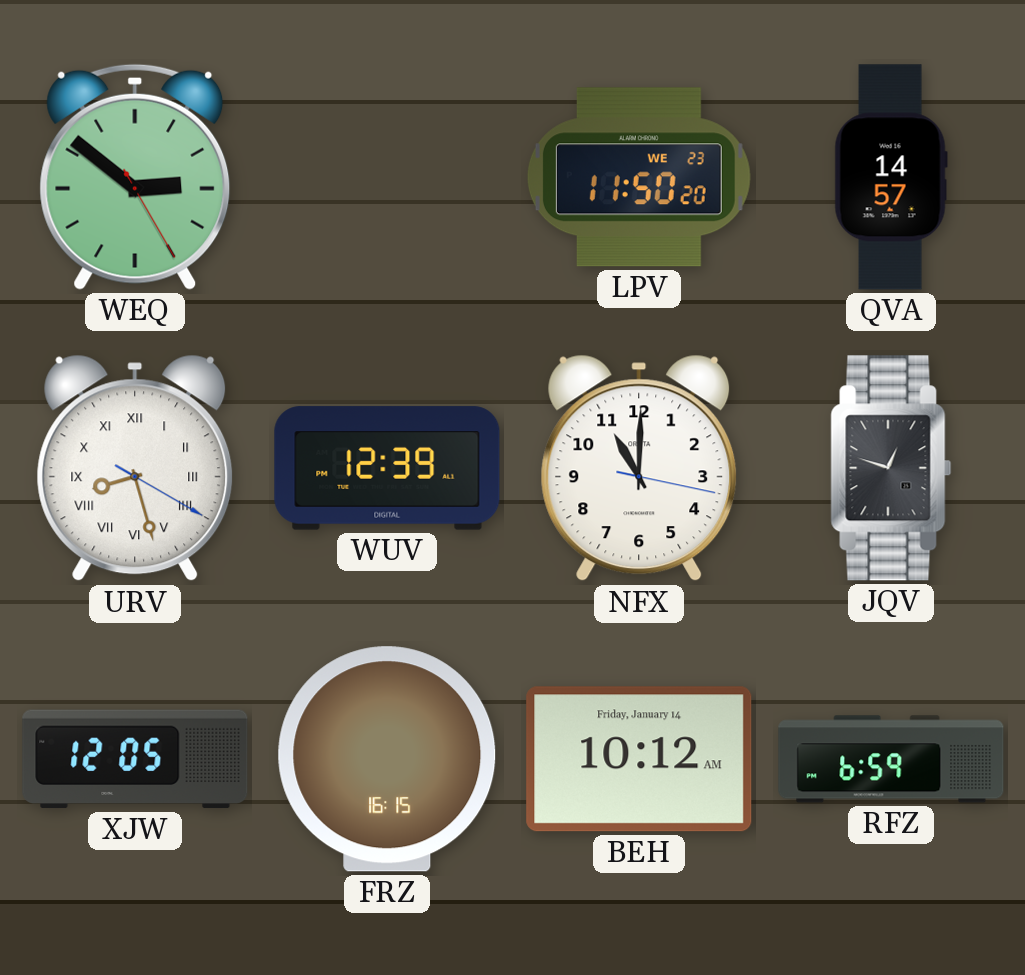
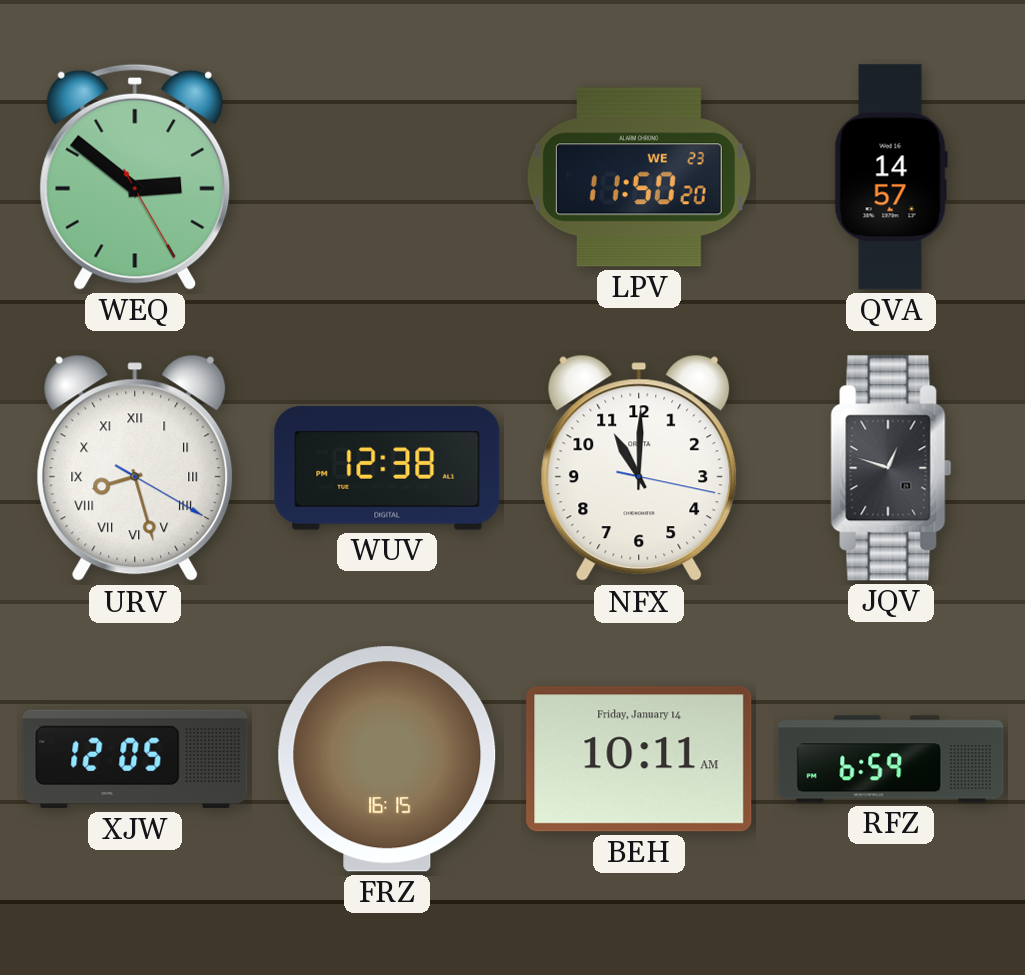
WUV: 12:39 -> 12:38
BEH: 10:12 -> 10:11
